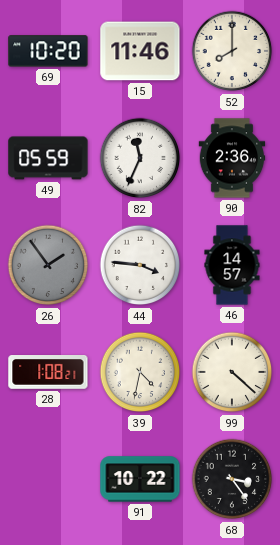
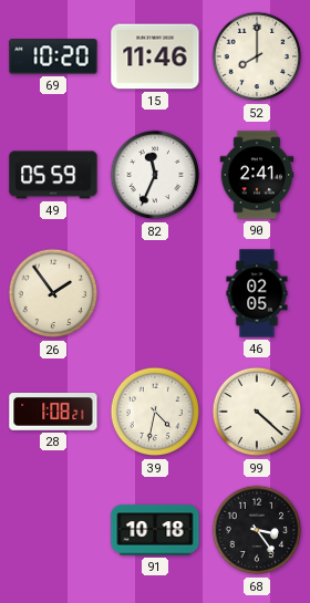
90: 2:36 -> 2:41
26 dial: grey -> cream
44: 3:46 -> none
46: 14:57 -> 02:05
91: 10:22 -> 10:18
